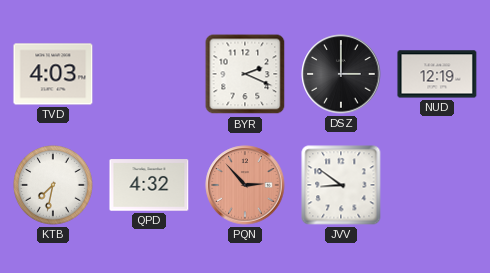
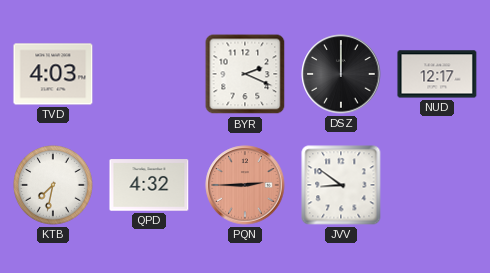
DSZ: 3:00 -> 12:00
NUD: 12:19 -> 12:17
PQN: 2:53 -> 2:45
